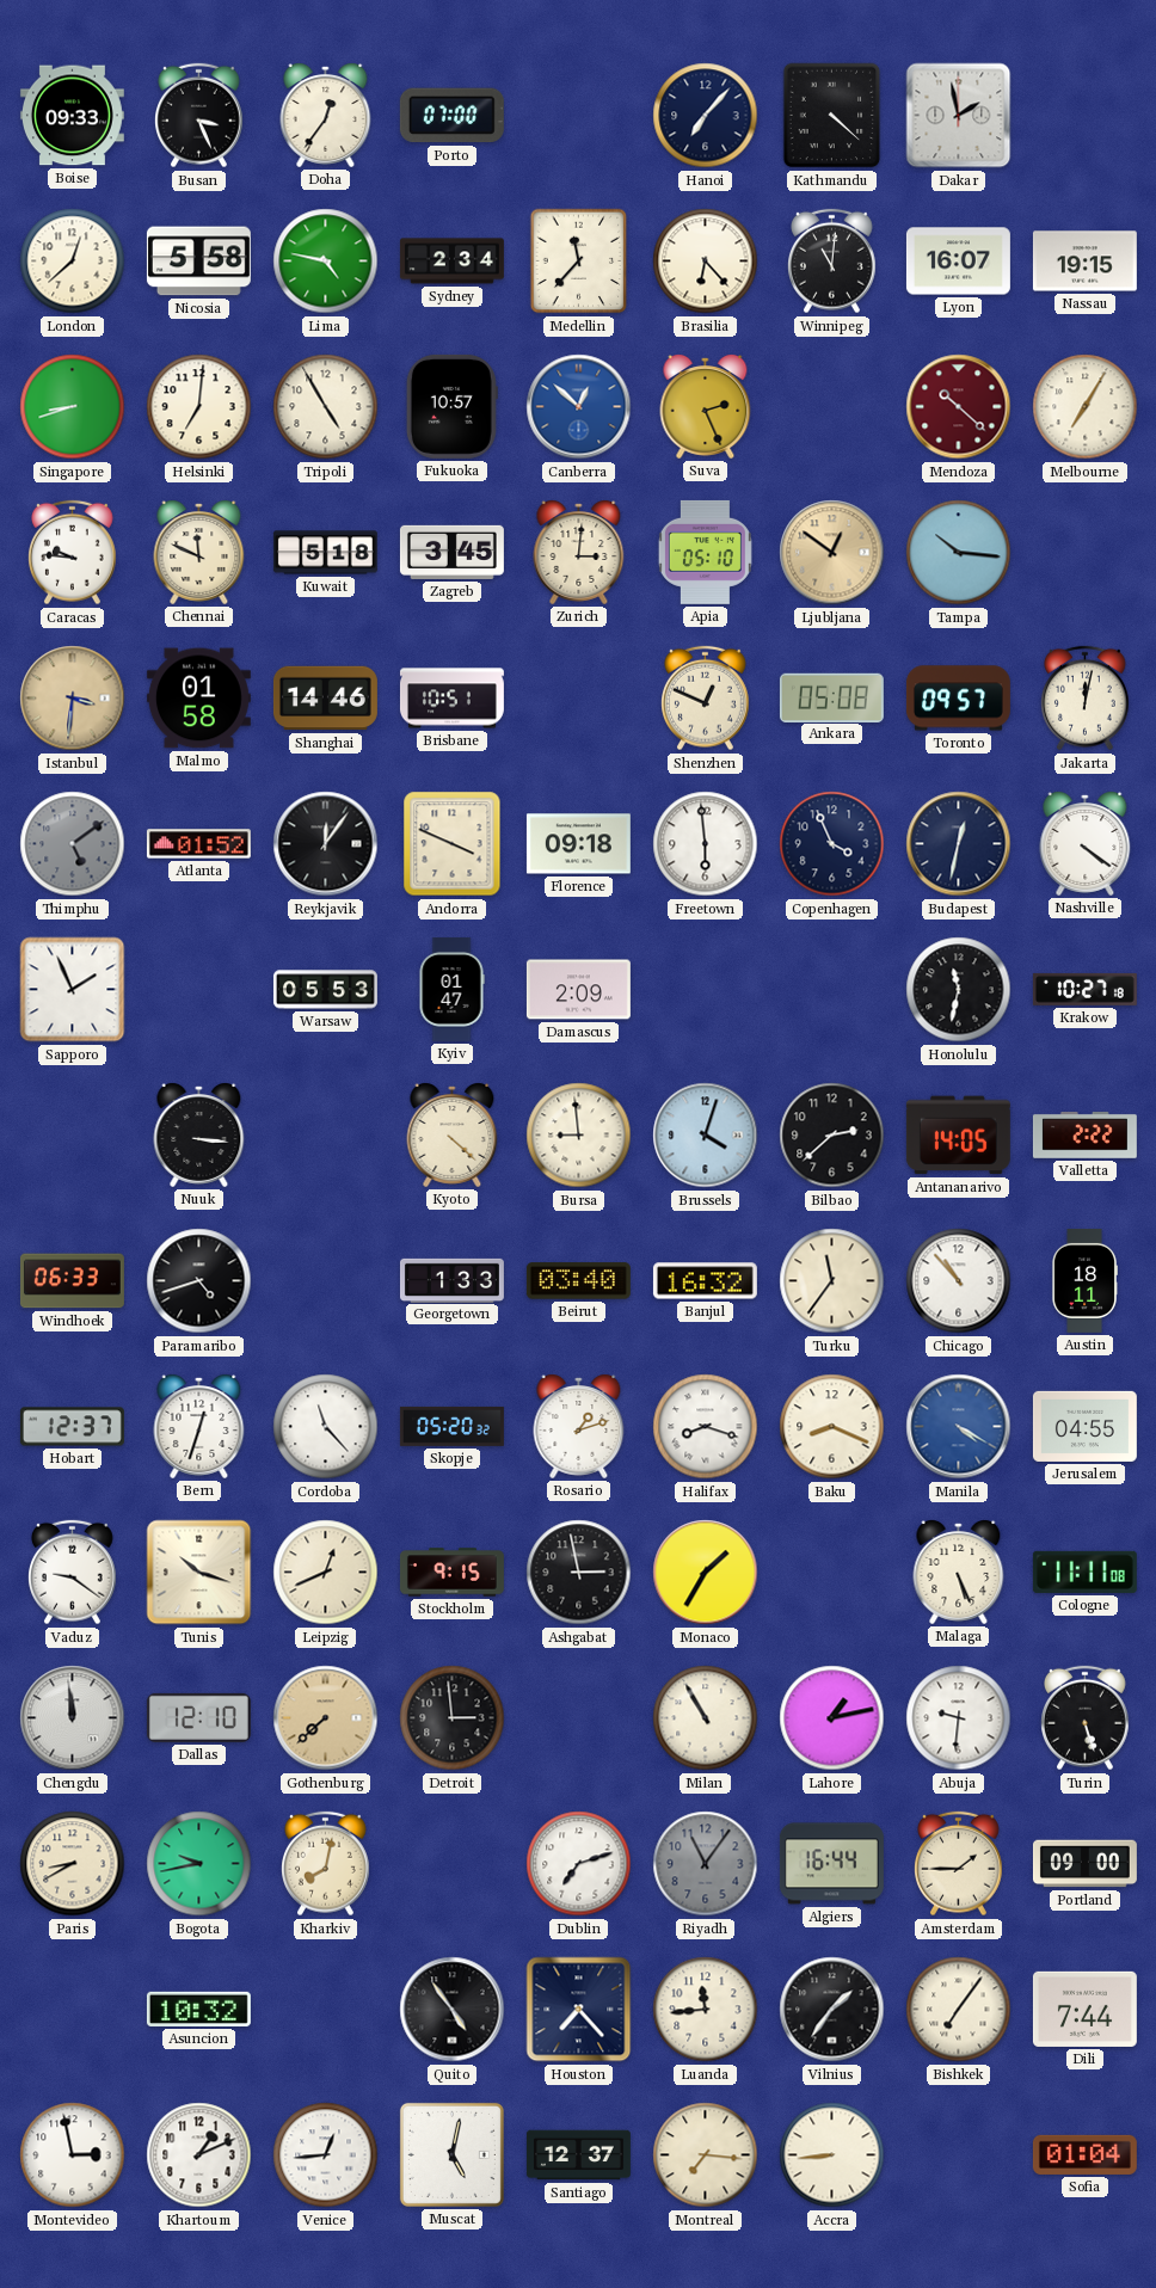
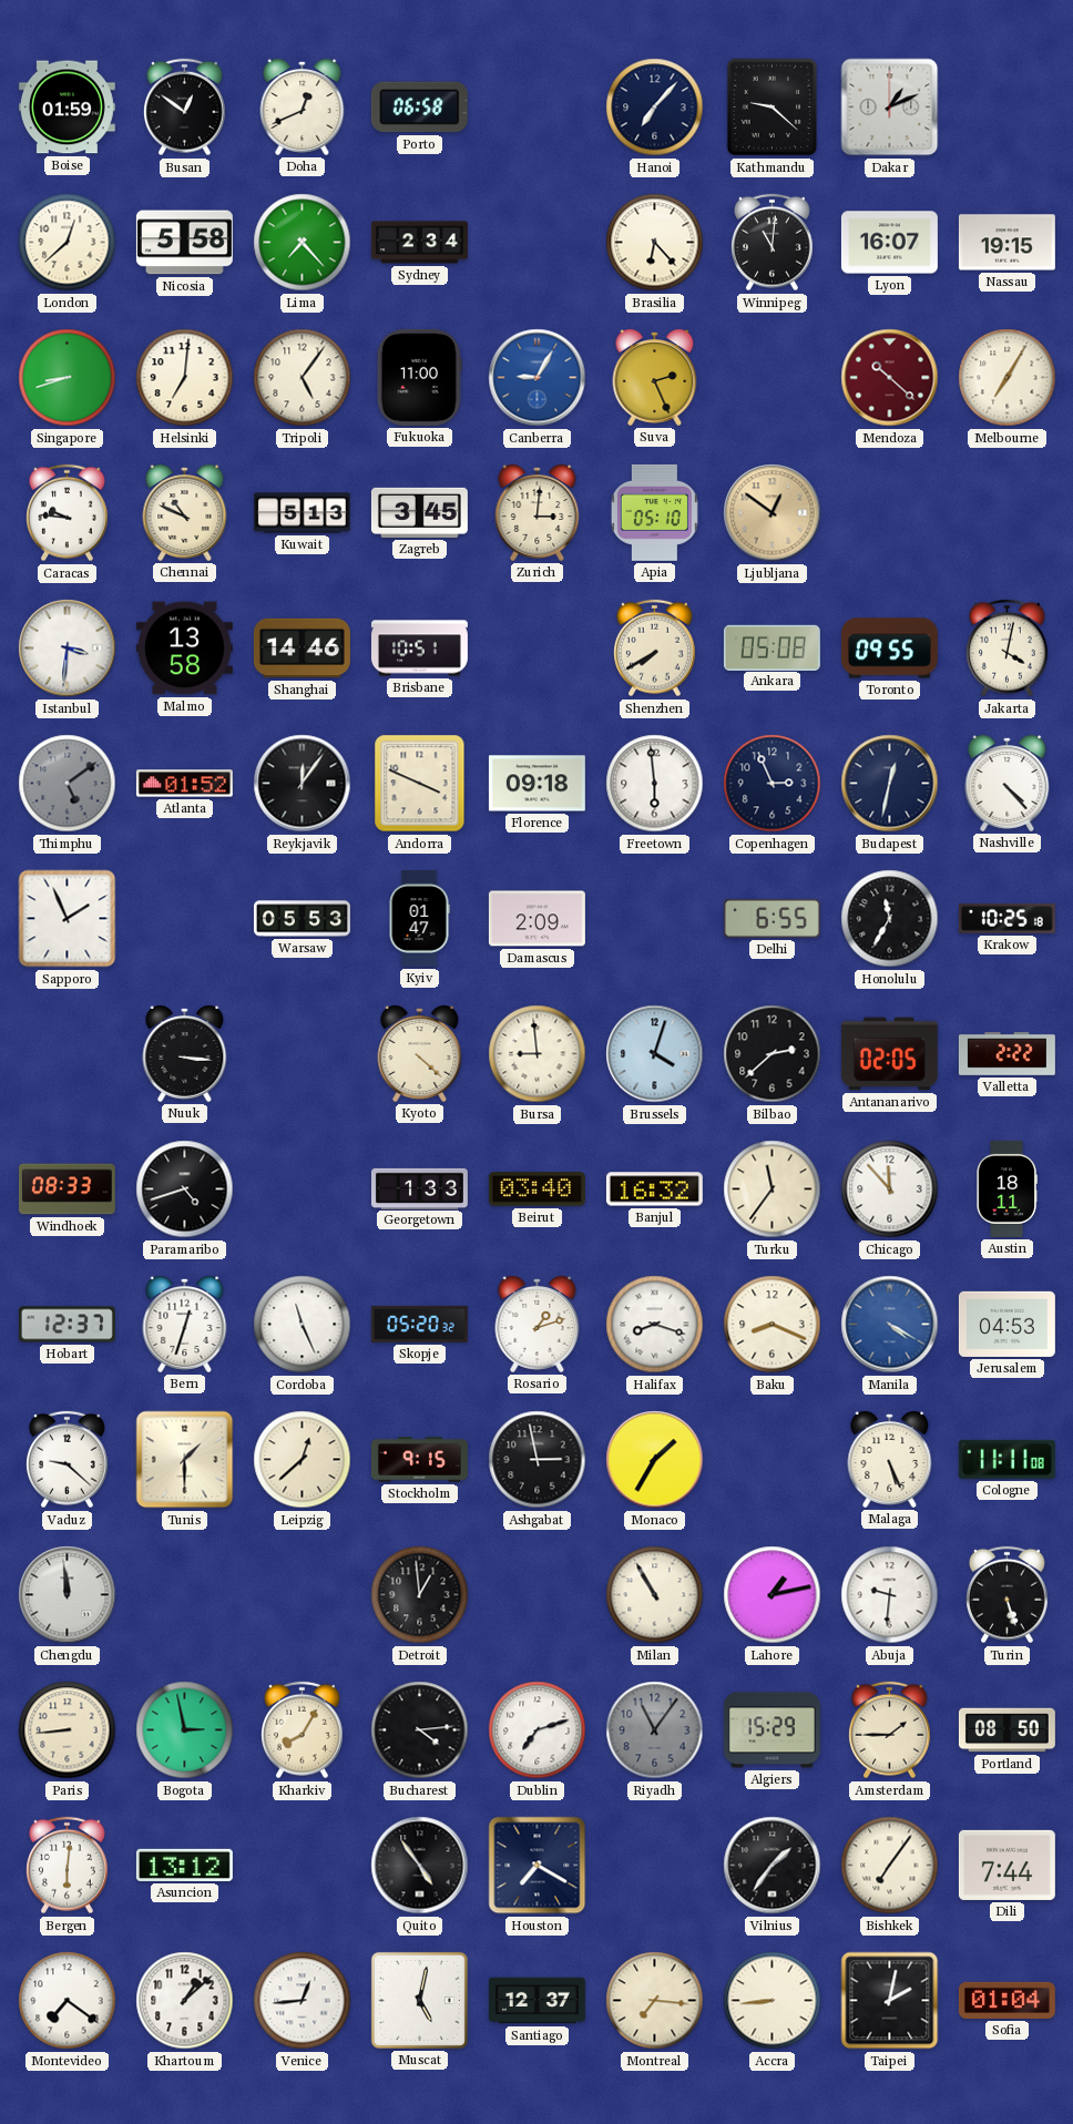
Boise: 09:33 -> 01:59
Busan: 3:26 -> 12:51
Doha: 12:36 -> 12:41
Porto: 07:00 -> 06:58
Kathmandu: 4:22 -> 9:22
Dakar: 1:58 -> 1:11
Lima: 4:47 -> 7:23
Medellin: 11:37 -> none
Tripoli: 4:55 -> 5:06
Fukuoka: 10:57 -> 11:00
Canberra: 12:52 -> 9:05
Chennai: 11:49 -> 10:49
Kuwait: 5:18 -> 5:13
Tampa: 10:16 -> none
Istanbul dial: champagne -> white
Malmo: 01:58 -> 13:58
Shenzhen: 12:49 -> 7:40
Toronto: 09:57 -> 09:55
Jakarta: 12:02 -> 4:02
Copenhagen: 3:56 -> 2:56
Nashville: 4:21 -> 4:23
Delhi: none -> 6:55
Honolulu: 11:32 -> 11:35
Krakow: 10:27 -> 10:25
Antananarivo: 14:05 -> 02:05
Windhoek: 06:33 -> 08:33
Chicago: 10:53 -> 11:53
Cordoba: 11:23 -> 11:26
Jerusalem: 04:55 -> 04:53
Vaduz: 9:21 -> 9:22
Tunis: 10:18 -> 1:30
Leipzig: 12:41 -> 12:38
Dallas: 12:10 -> none
Gothenburg: 7:38 -> none
Detroit: 2:59 -> 12:59
Paris: 8:40 -> 8:44
Bogota: 9:43 -> 2:58
Kharkiv: 8:02 -> 8:05
Bucharest: none -> 4:14
Algiers: 16:44 -> 15:29
Portland: 09:00 -> 08:50
Bergen: none -> 6:01
Asuncion: 10:32 -> 13:12
Houston: 7:23 -> 7:20
Luanda: 11:44 -> none
Montevideo: 2:58 -> 7:21
Khartoum: 1:11 -> 1:08
Taipei: none -> 2:02
